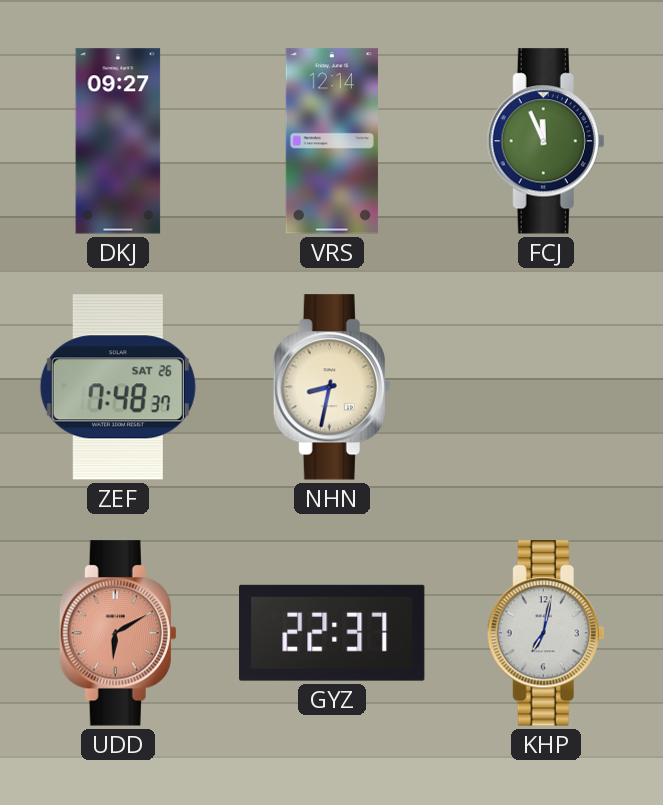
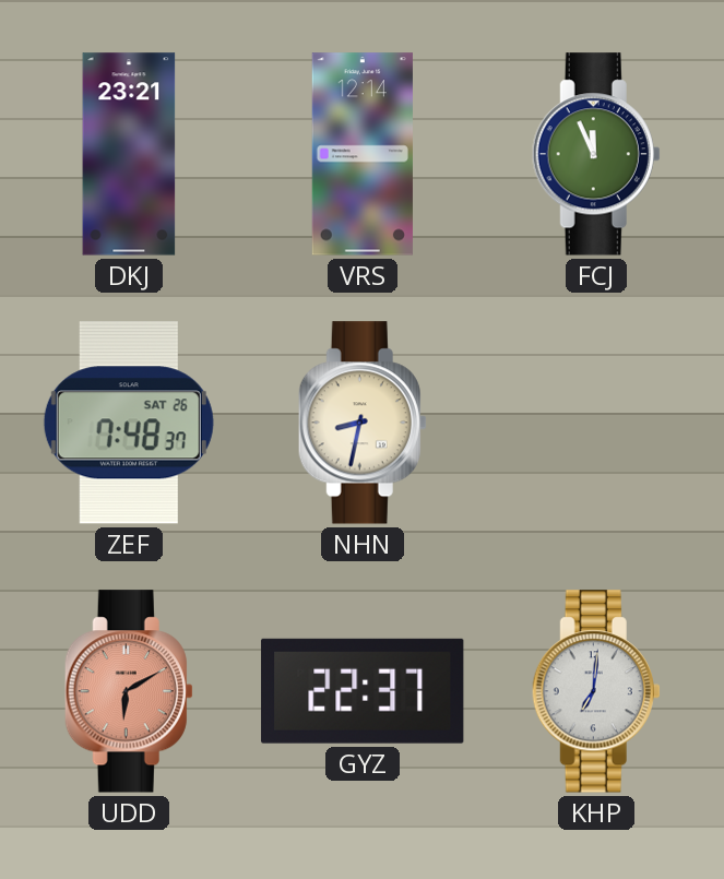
DKJ: 09:27 -> 23:21
KHP: 7:02 -> 7:01
